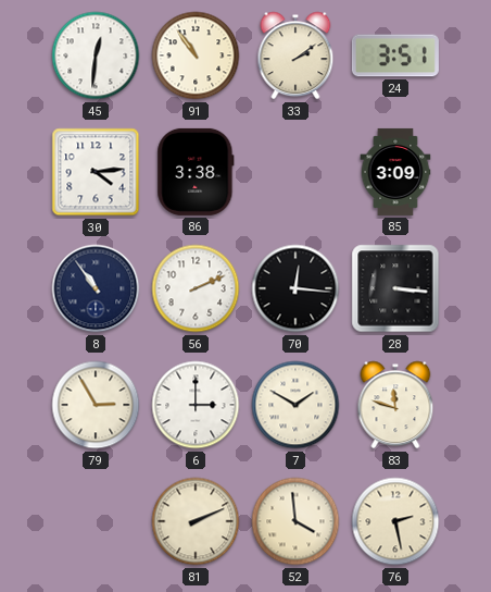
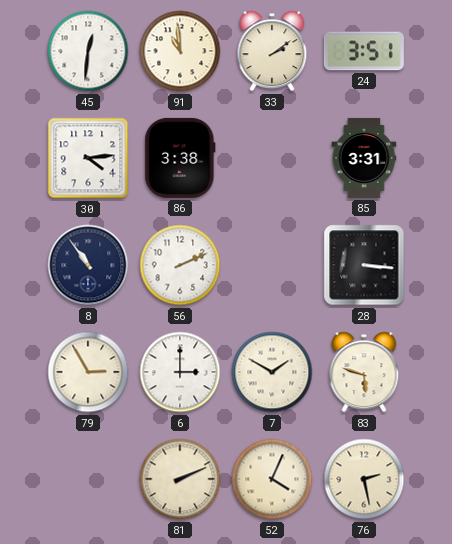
91: 10:54 -> 10:59
85: 3:09 -> 3:31
70: 12:16 -> none
83: 11:48 -> 5:48
52: 3:59 -> 4:04
